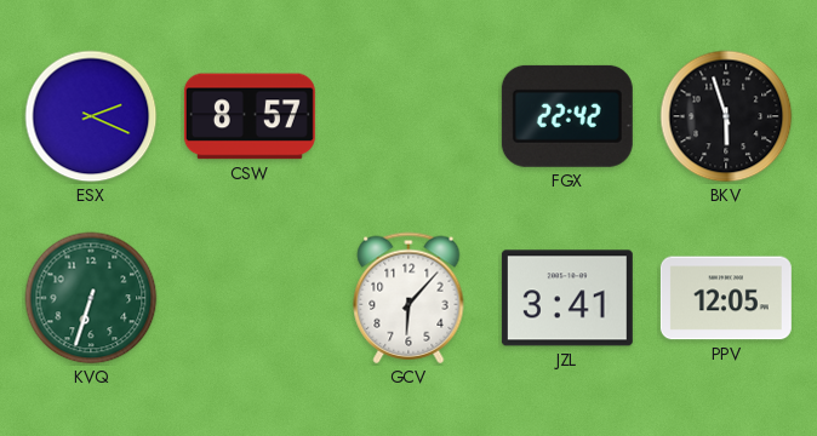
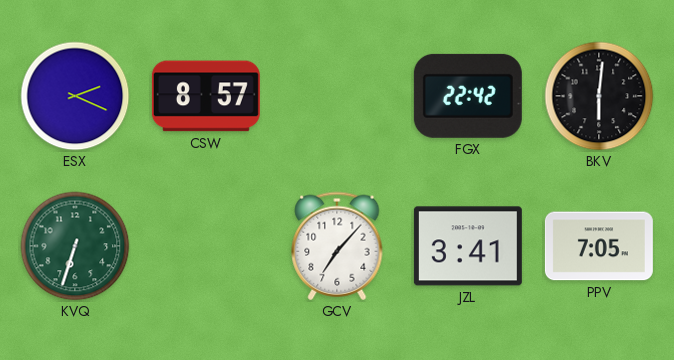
BKV: 5:57 -> 6:01
GCV: 6:07 -> 7:07
PPV: 12:05 -> 7:05
